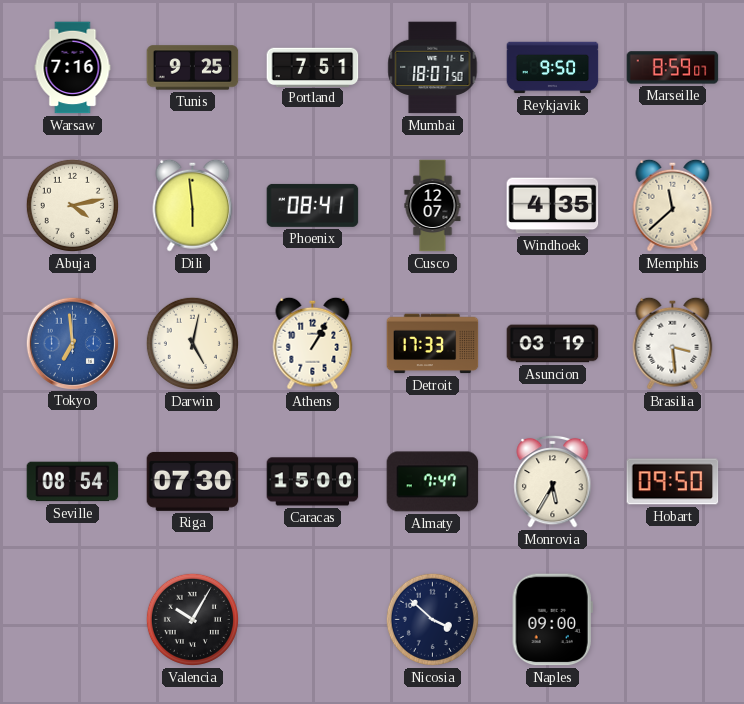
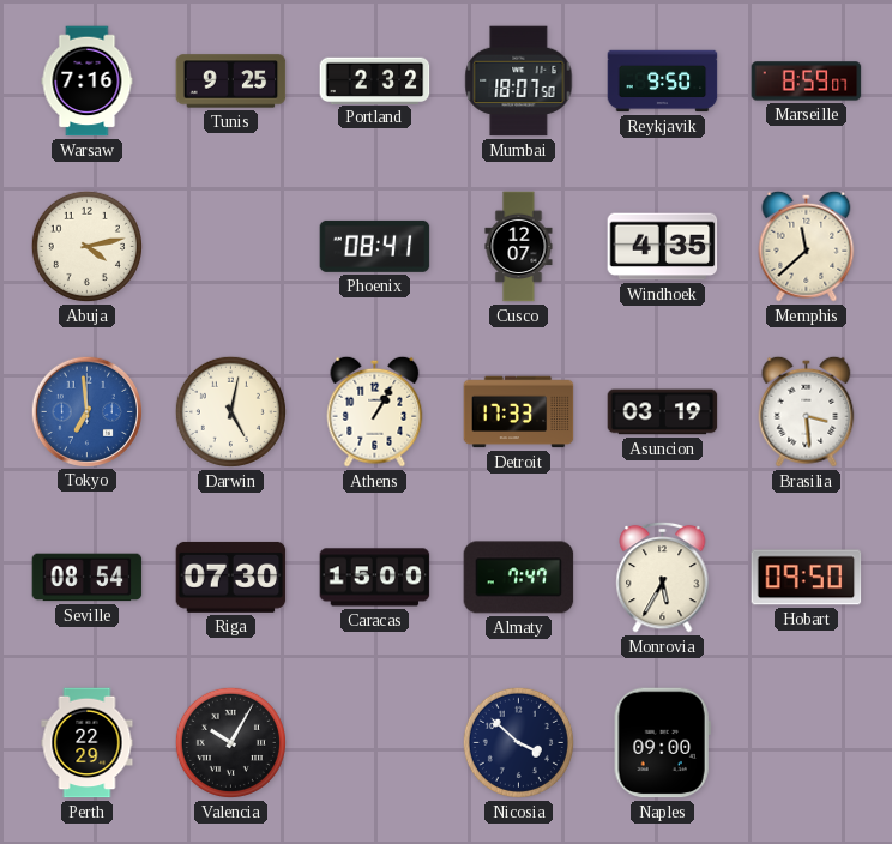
Portland: 7:51 -> 2:32
Dili: 5:59 -> none
Perth: none -> 22:29
